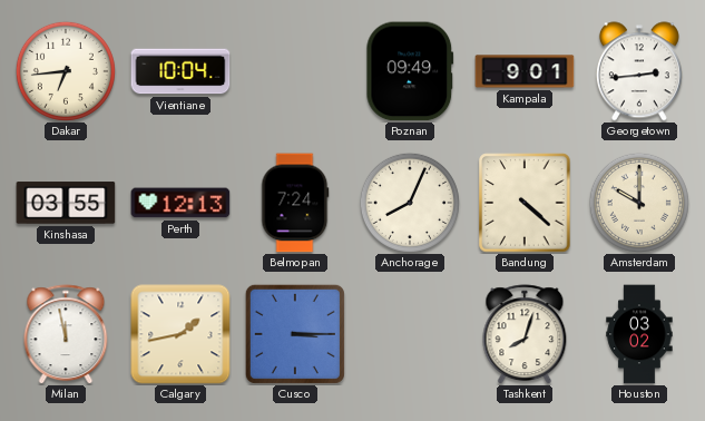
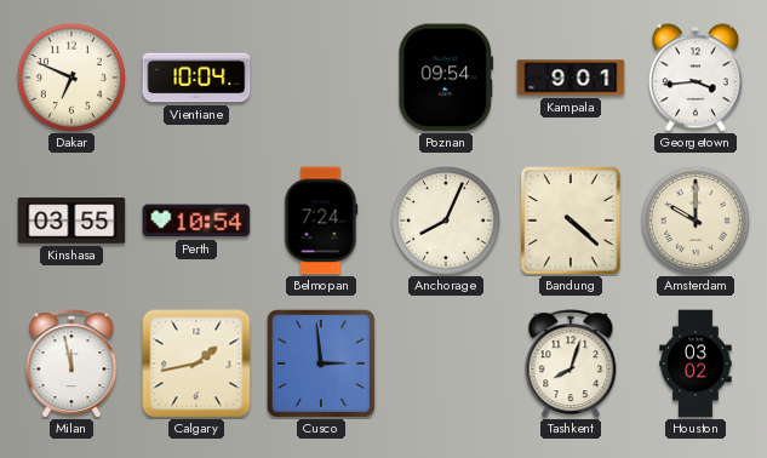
Dakar: 6:44 -> 6:49
Poznan: 09:49 -> 09:54
Georgetown: 2:44 -> 3:44
Perth: 12:13 -> 10:54
Cusco: 3:15 -> 2:59
